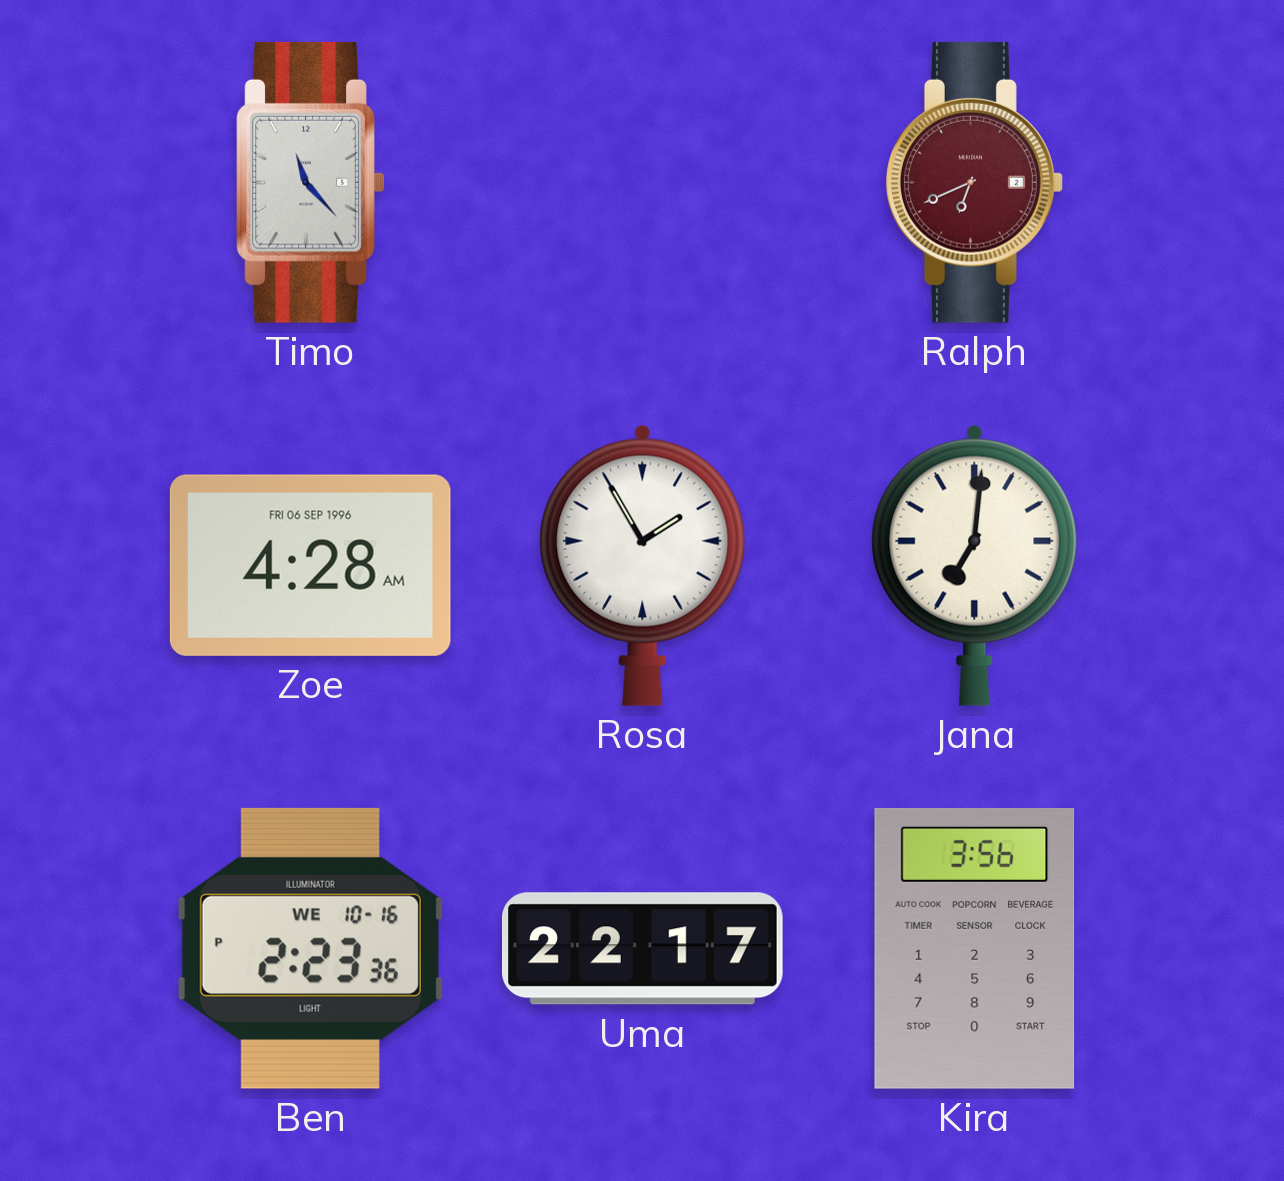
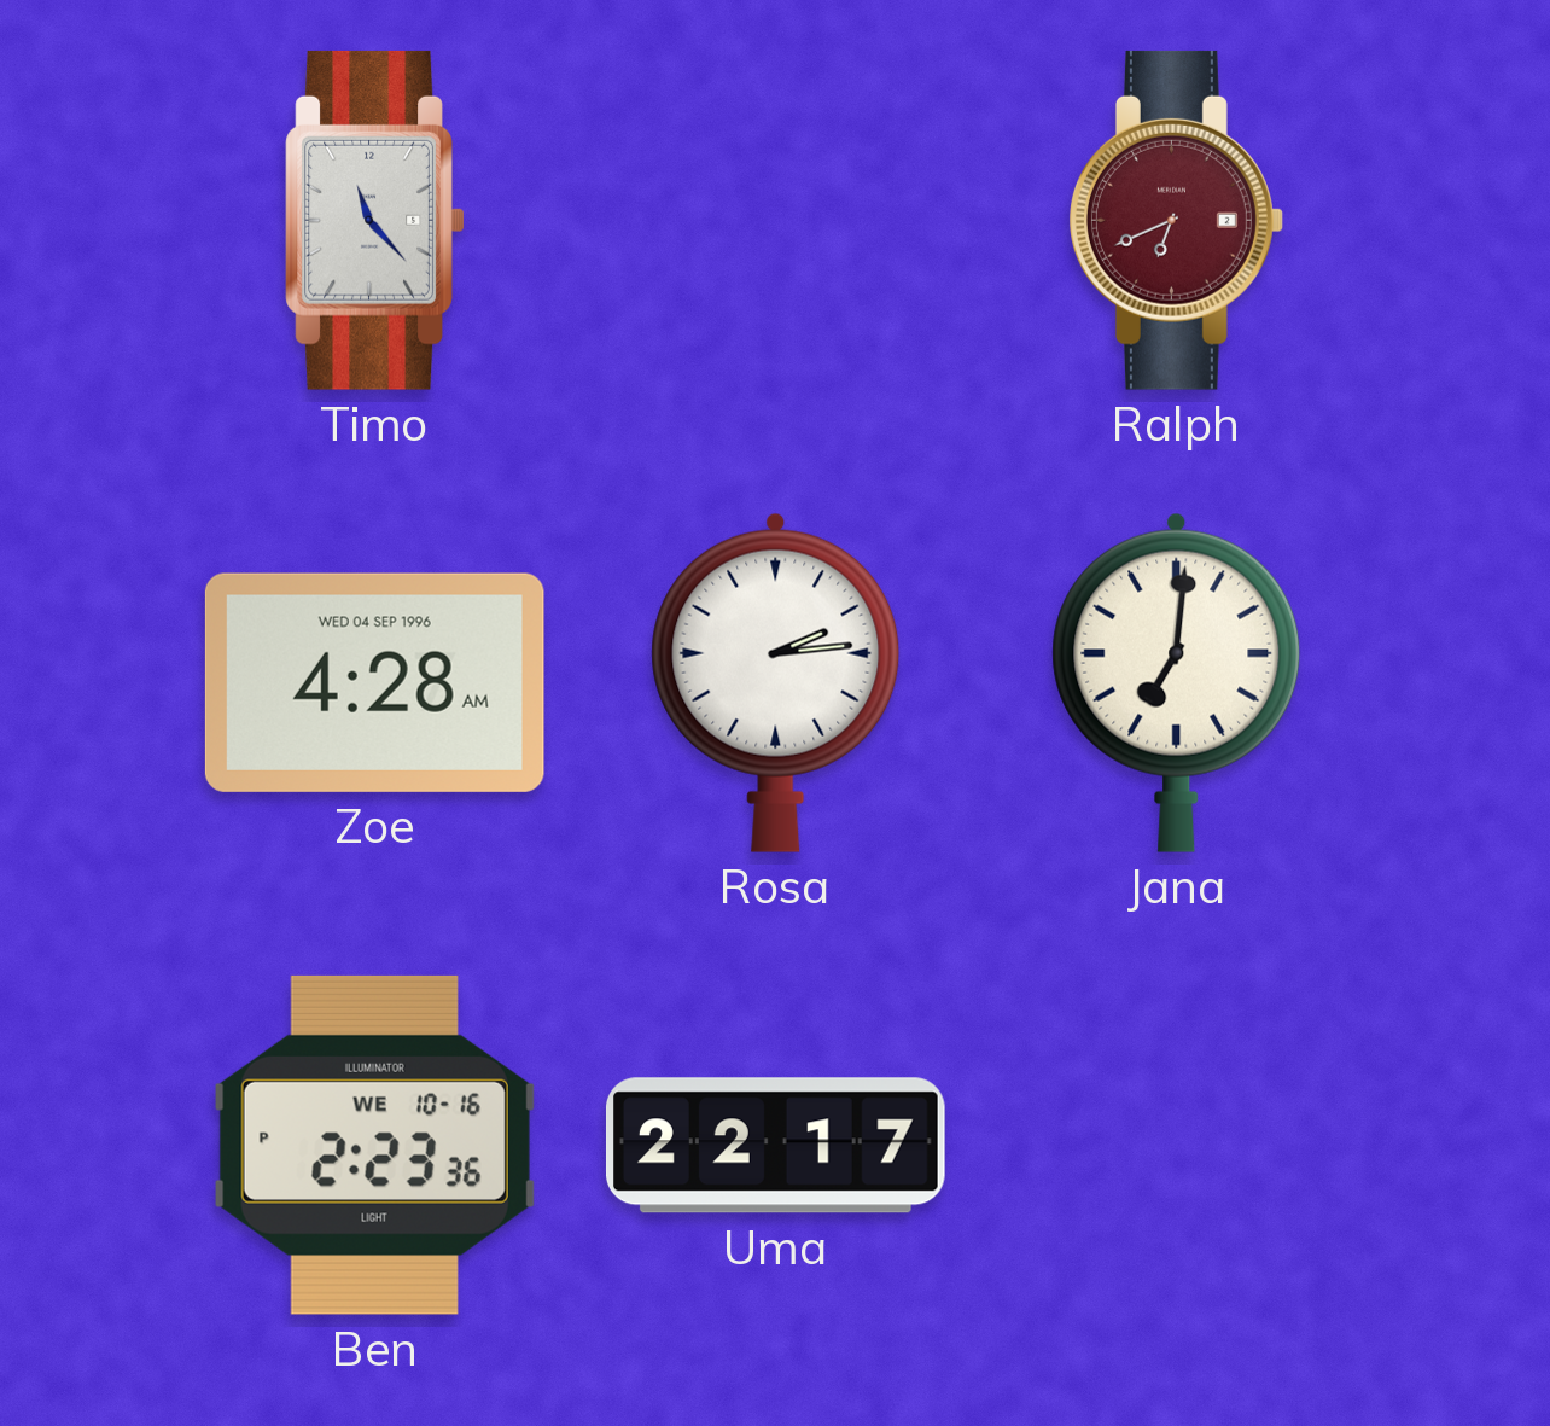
Zoe date: FRI 06 SEP 1996 -> WED 04 SEP 1996
Rosa: 1:55 -> 2:14
Kira: 3:56 -> none
